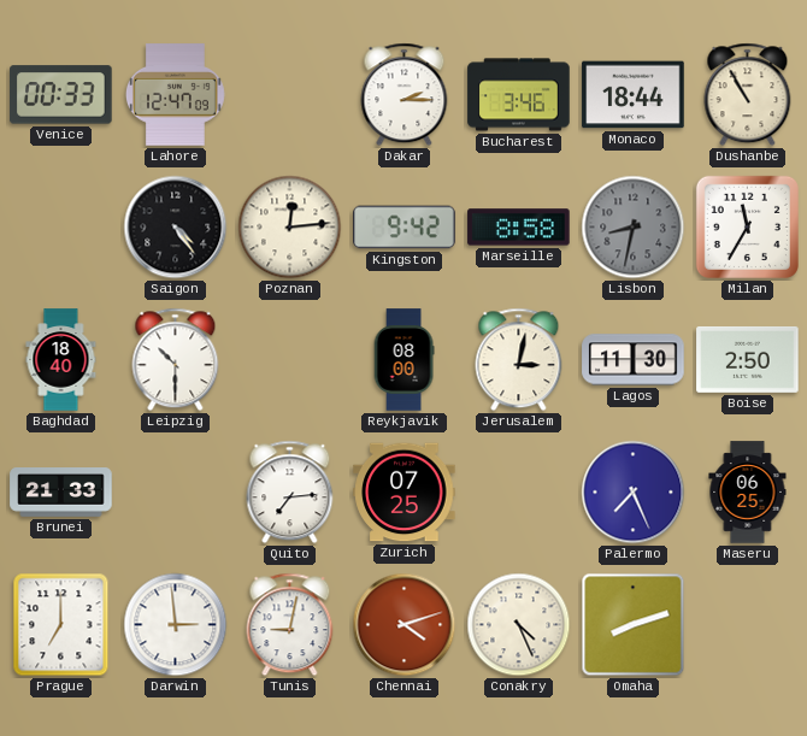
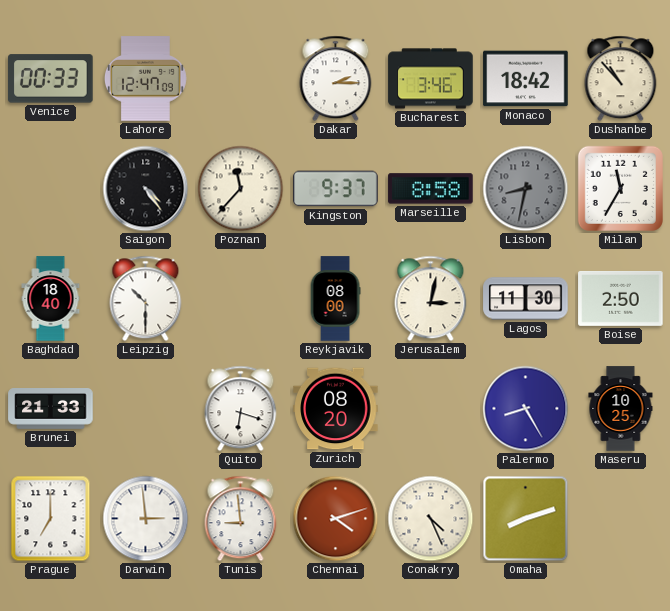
Monaco: 18:44 -> 18:42
Dushanbe: 10:55 -> 10:53
Poznan: 12:14 -> 11:37
Kingston: 9:42 -> 9:37
Quito: 7:14 -> 6:18
Zurich: 07:25 -> 08:20
Palermo: 7:26 -> 8:25
Maseru: 06:25 -> 10:25
Tunis: 9:02 -> 8:59
